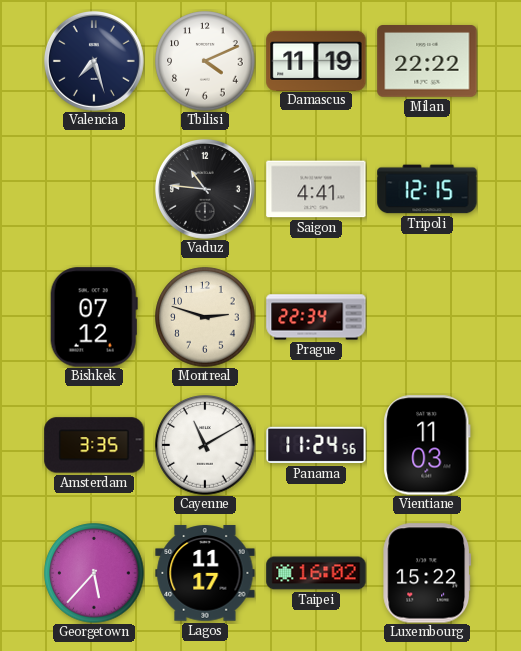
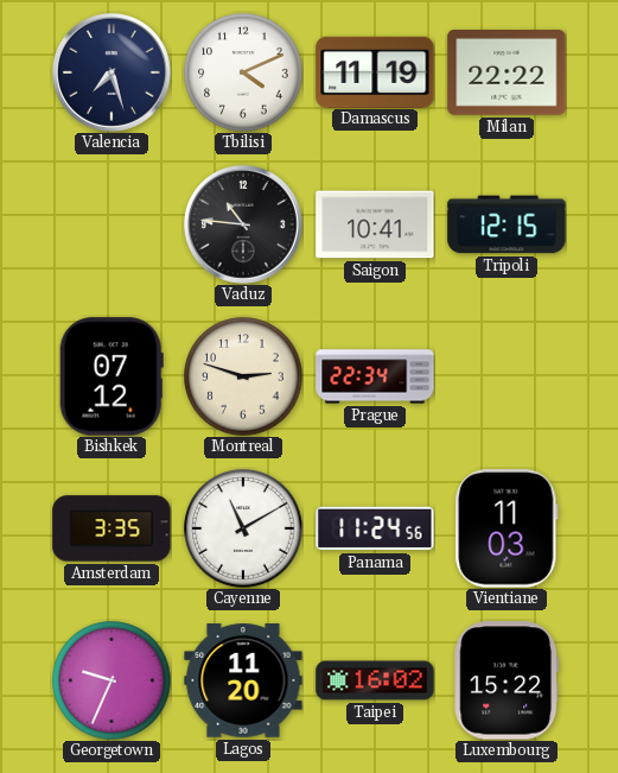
Saigon: 4:41 -> 10:41
Georgetown: 5:37 -> 9:34
Lagos: 11:17 -> 11:20
